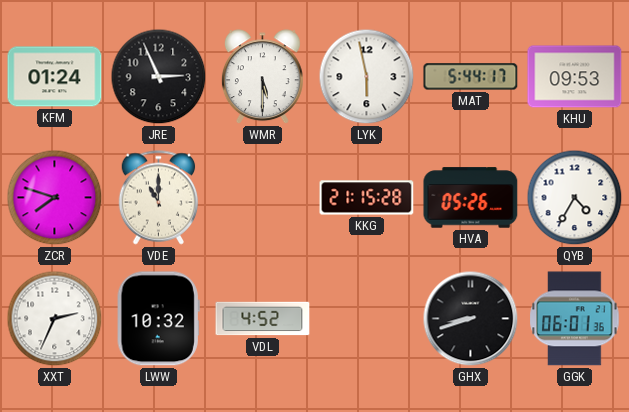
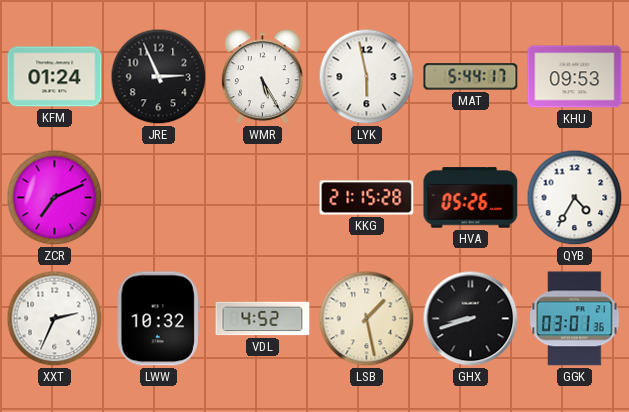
WMR: 5:30 -> 5:25
ZCR: 7:48 -> 7:11
VDE: 11:00 -> none
LSB: none -> 1:28
GGK: 06:01 -> 03:01
